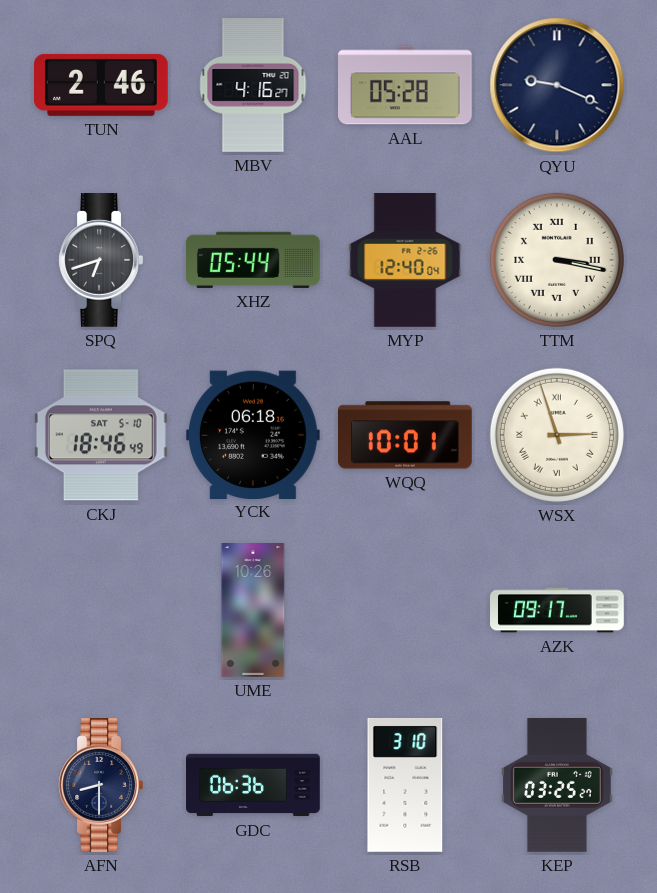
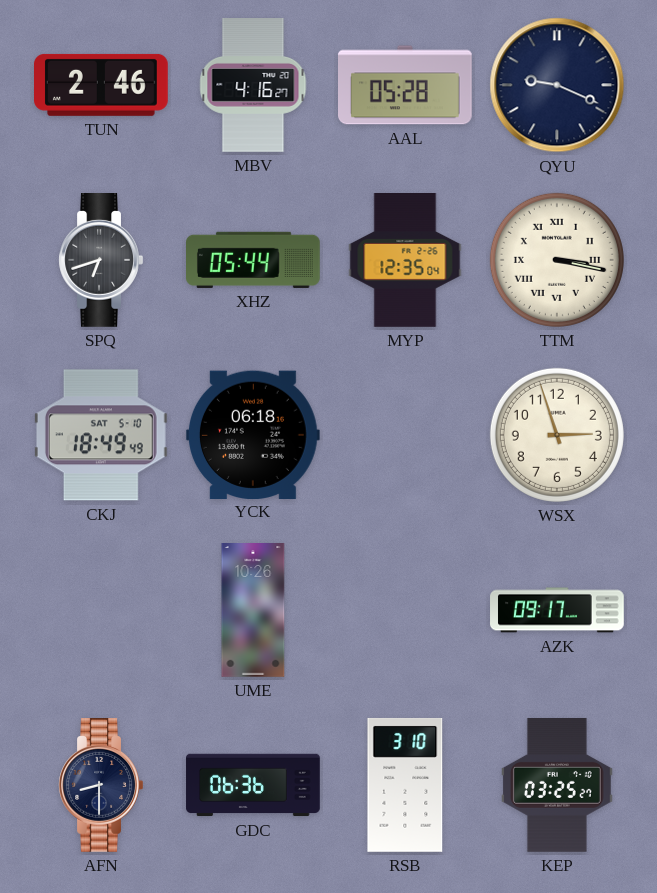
MYP: 12:40 -> 12:35
CKJ: 18:46 -> 18:49
WQQ: 10:01 -> none
WSX numerals: Roman -> Arabic
